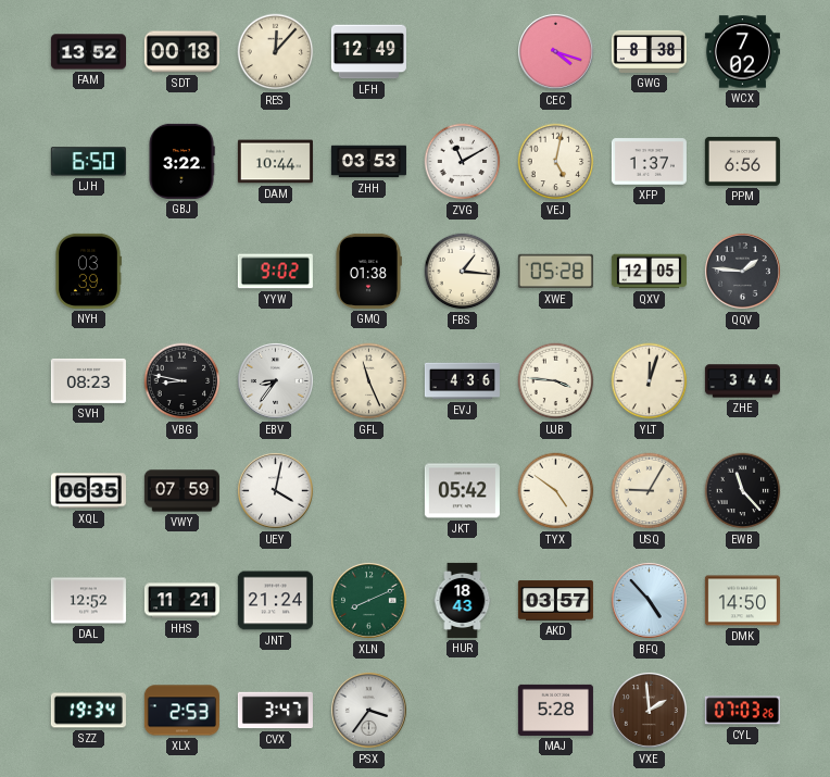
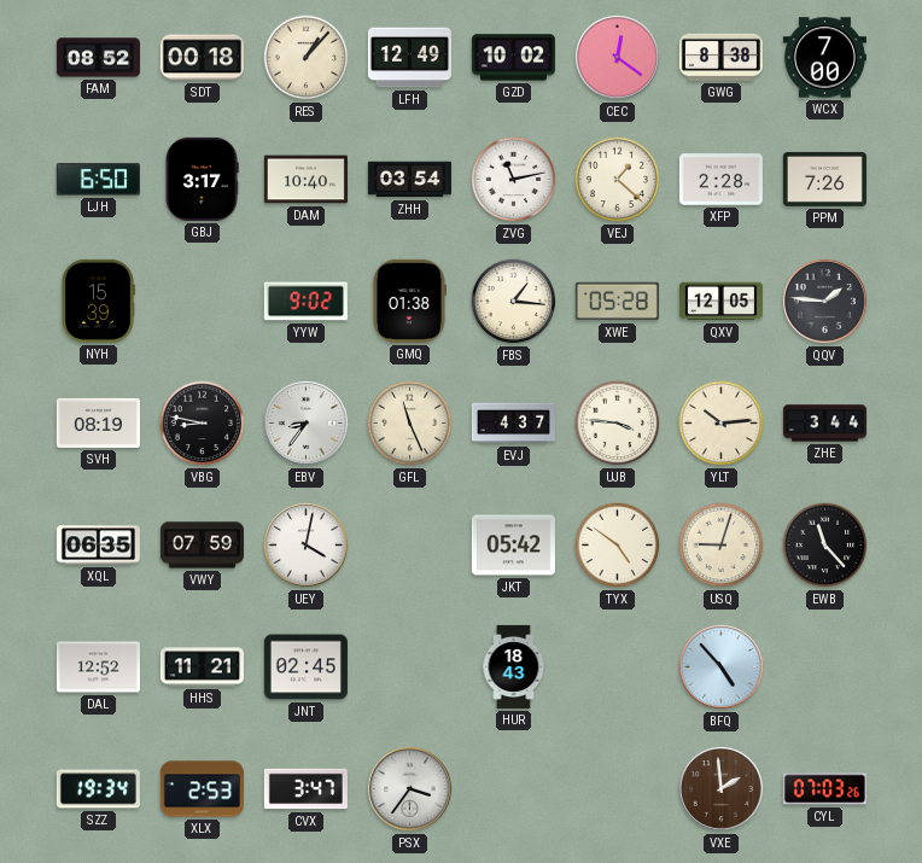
FAM: 13:52 -> 08:52
RES: 12:07 -> 1:07
GZD: none -> 10:02
CEC: 4:18 -> 12:21
WCX: 7:02 -> 7:00
GBJ: 3:22 -> 3:17
DAM: 10:44 -> 10:40
ZHH: 03:53 -> 03:54
ZVG: 11:10 -> 11:13
VEJ: 5:02 -> 1:22
XFP: 1:37 -> 2:28
PPM: 6:56 -> 7:26
NYH: 03:39 -> 15:39
SVH: 08:23 -> 08:19
EVJ: 4:36 -> 4:37
YLT: 12:03 -> 10:14
USQ: 9:05 -> 9:03
JNT: 21:24 -> 02:45
XLN: 8:11 -> none
AKD: 03:57 -> none
DMK: 14:50 -> none
MAJ: 5:28 -> none
